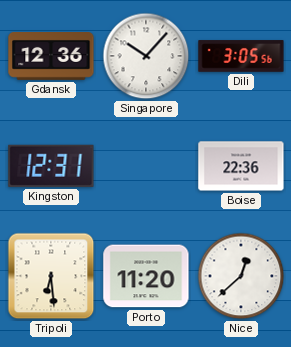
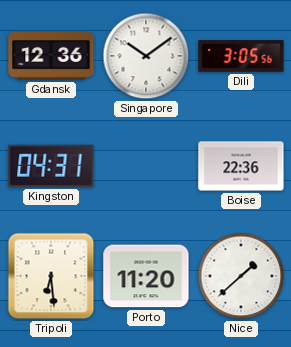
Singapore: 10:07 -> 10:09
Kingston: 12:31 -> 04:31
Nice: 12:38 -> 1:38
